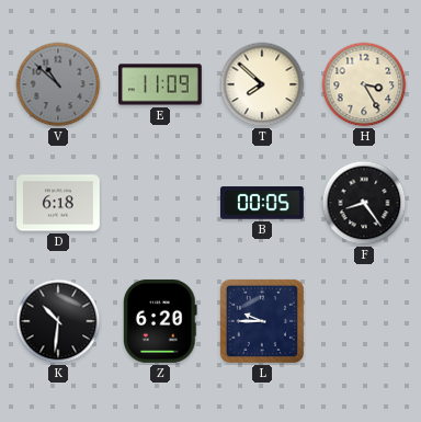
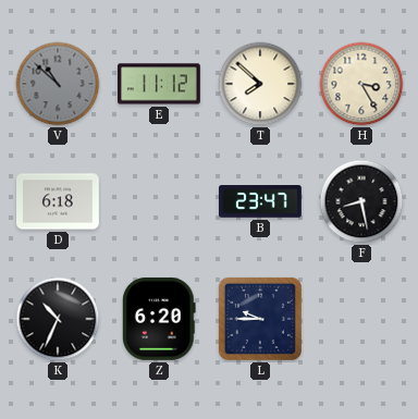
E: 11:09 -> 11:12
B: 00:05 -> 23:47
F: 8:24 -> 8:28
K: 10:31 -> 10:34
